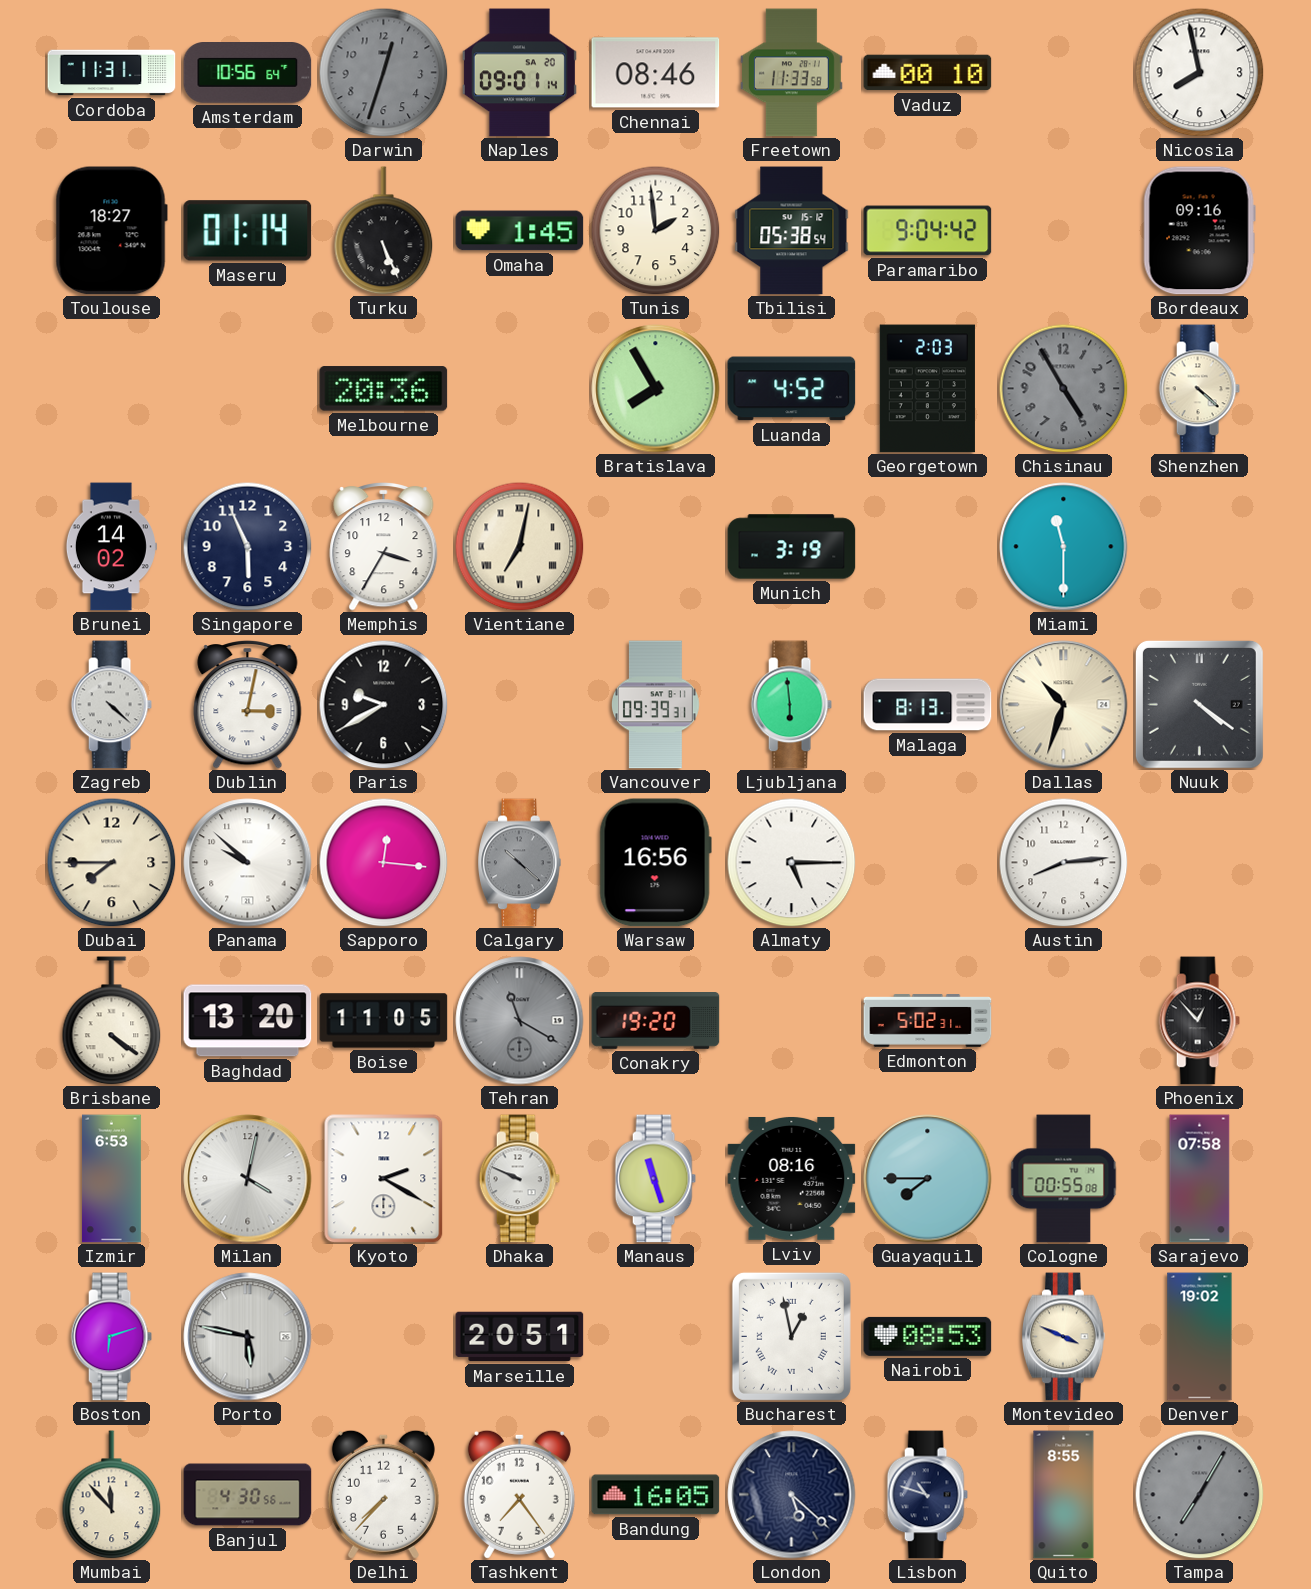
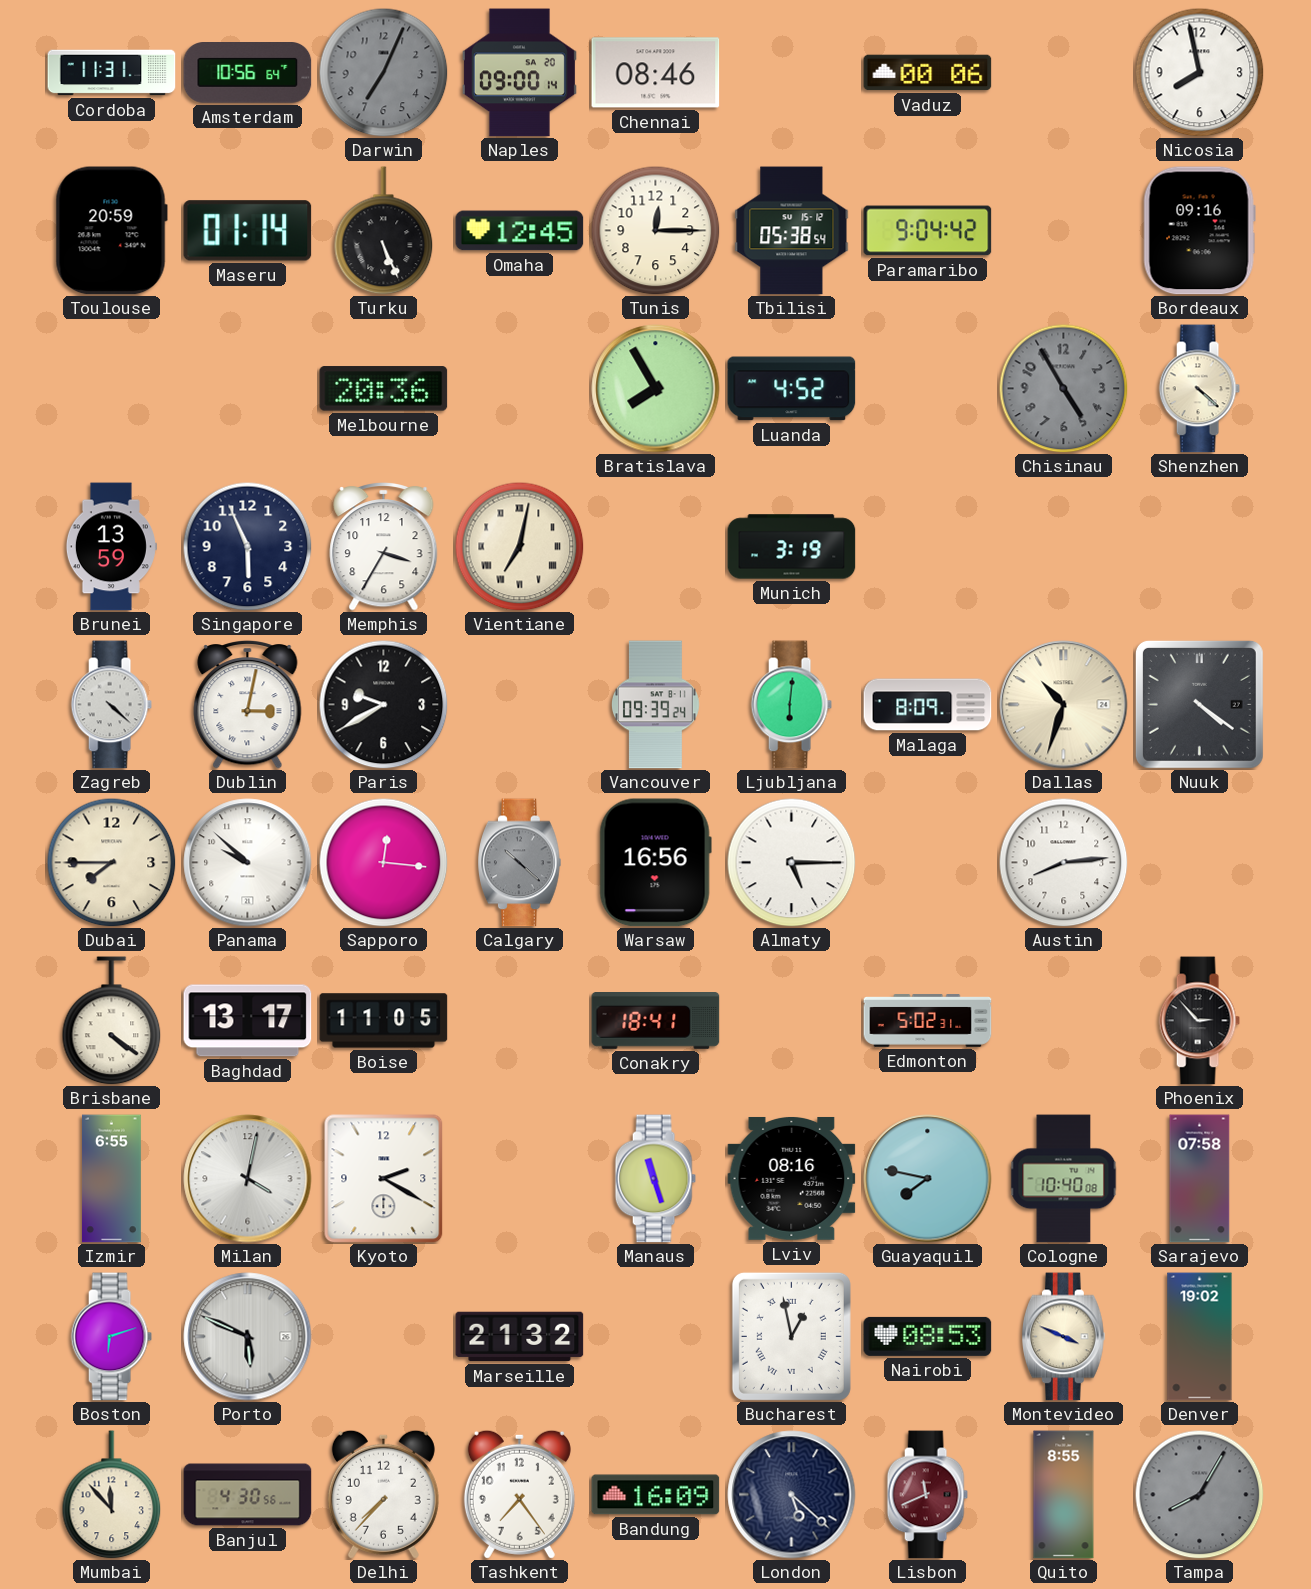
Darwin: 12:33 -> 7:04
Naples: 09:01 -> 09:00
Freetown: 11:33 -> none
Vaduz: 00:10 -> 00:06
Toulouse: 18:27 -> 20:59
Omaha: 1:45 -> 12:45
Tunis: 1:59 -> 12:15
Georgetown: 2:03 -> none
Brunei: 14:02 -> 13:59
Miami: 11:30 -> none
Vancouver: 09:39:31 -> 09:39:24
Ljubljana: 5:59 -> 6:01
Malaga: 8:13 -> 8:09
Baghdad: 13:20 -> 13:17
Tehran: 11:20 -> none
Conakry: 19:20 -> 18:41
Phoenix: 12:53 -> 2:53
Izmir: 6:53 -> 6:55
Dhaka: 9:49 -> none
Guayaquil: 7:45 -> 7:47
Cologne: 00:55 -> 10:40
Porto: 5:47 -> 5:49
Marseille: 20:51 -> 21:32
Bandung: 16:05 -> 16:09
Lisbon: 10:48 -> 11:41
Lisbon dial: navy -> burgundy
Tampa: 7:05 -> 8:05
